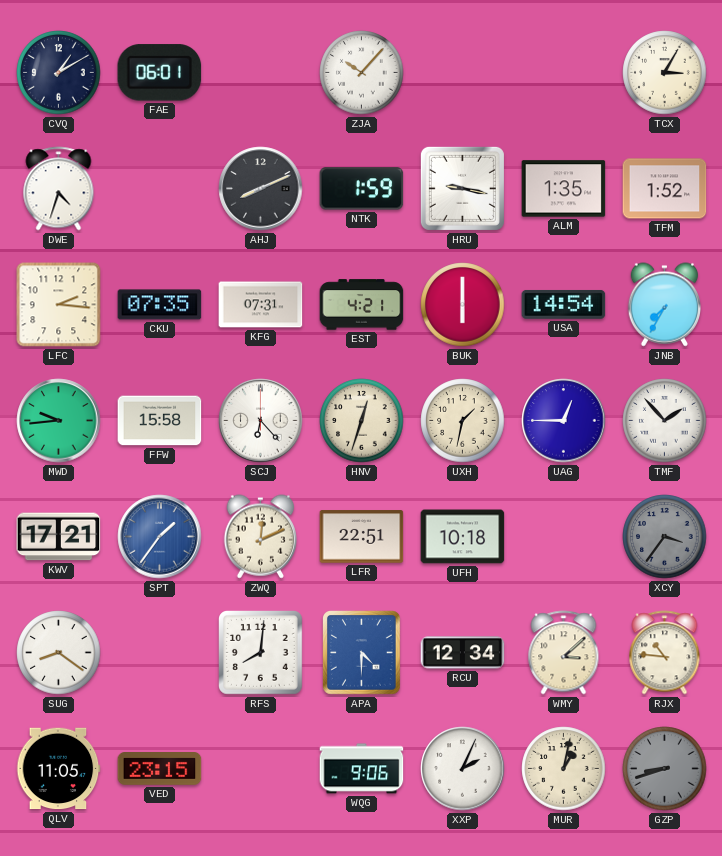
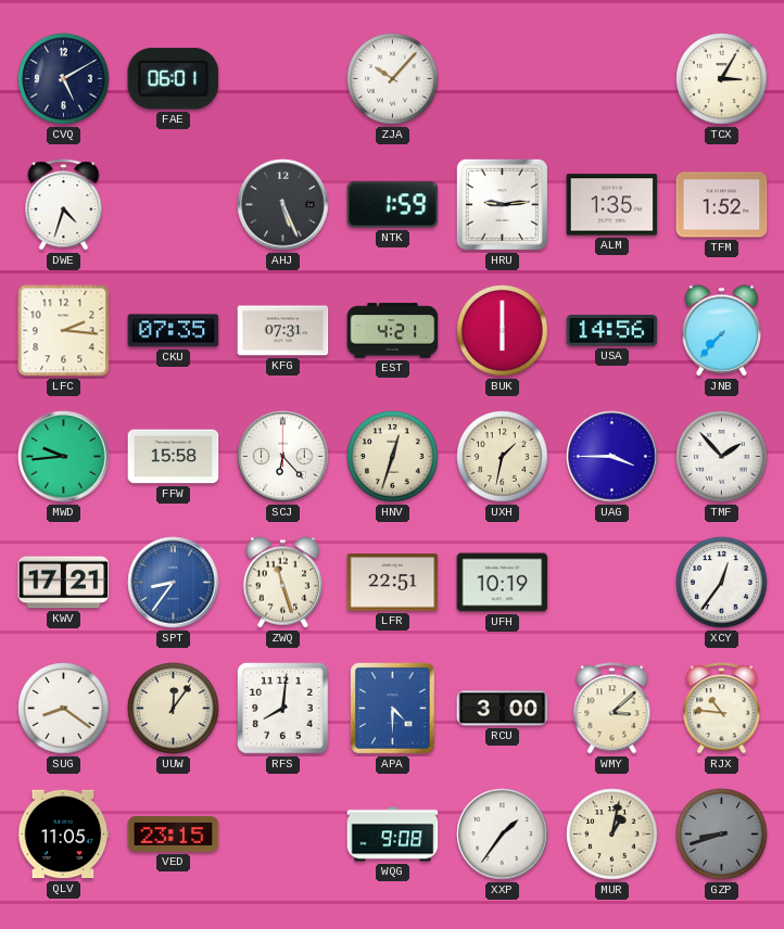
CVQ: 1:10 -> 5:10
AHJ: 8:11 -> 5:26
HRU: 9:17 -> 9:14
USA: 14:54 -> 14:56
JNB: 7:35 -> 7:37
UAG: 12:45 -> 3:45
SPT: 1:36 -> 8:36
ZWQ: 12:11 -> 11:27
UFH: 10:18 -> 10:19
XCY: 3:36 -> 12:36
XCY dial: grey -> white
UUW: none -> 12:06
RCU: 12:34 -> 3:00
WQG: 9:06 -> 9:08
XXP: 2:04 -> 1:36
